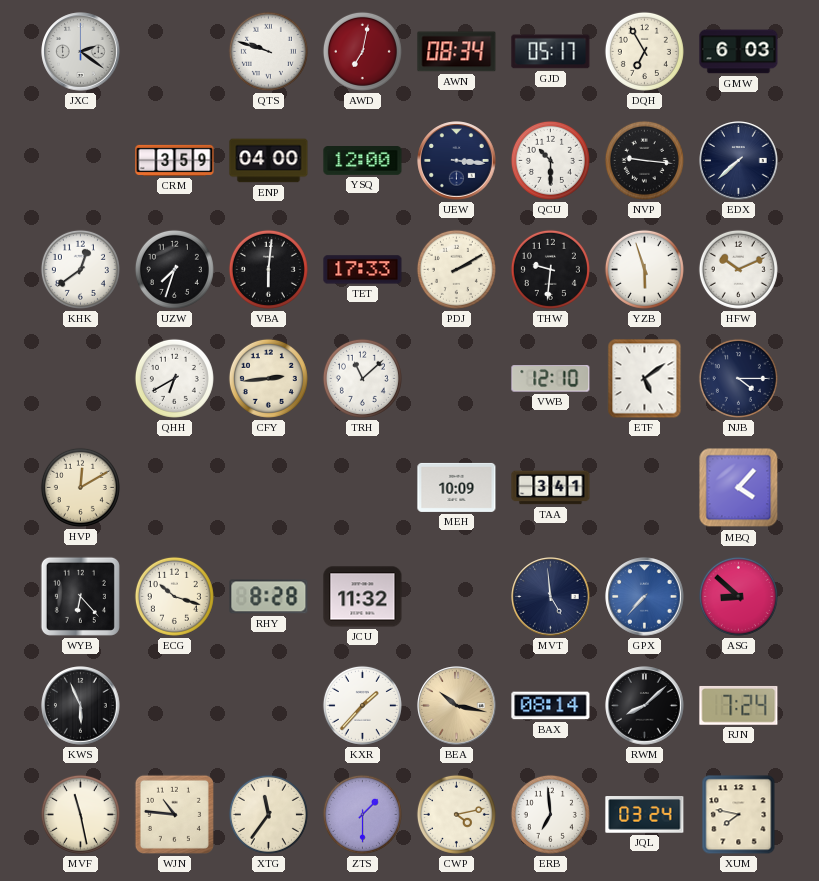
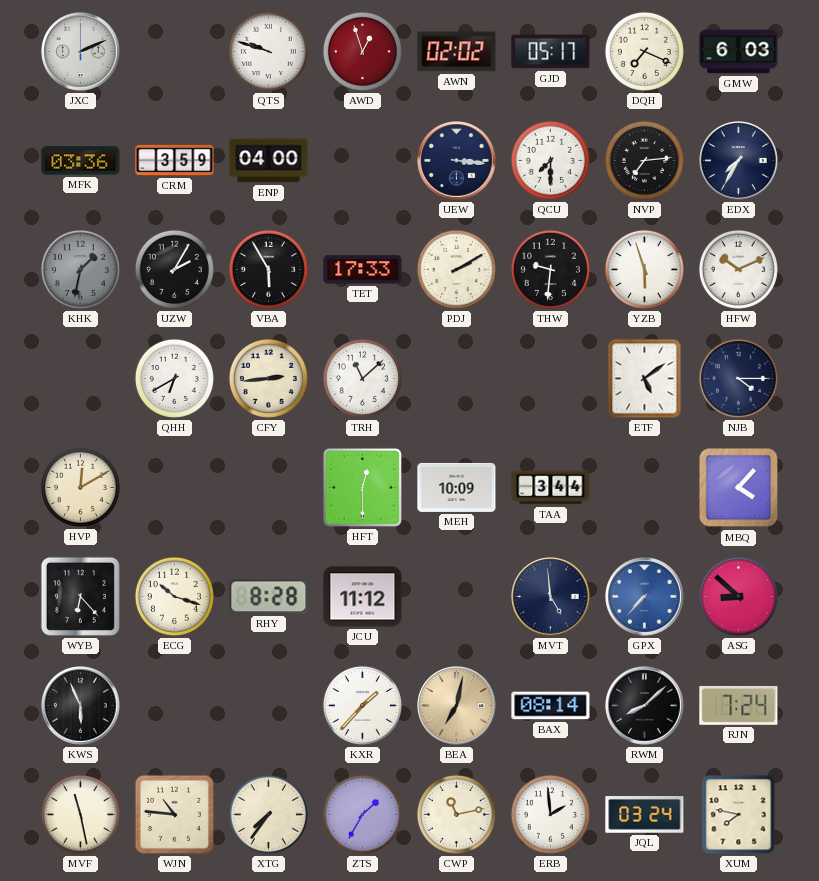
JXC: 2:21 -> 2:11
AWD: 7:02 -> 12:57
AWN: 08:34 -> 02:02
DQH: 6:55 -> 7:19
MFK: none -> 03:36
YSQ: 12:00 -> none
QCU: 10:30 -> 7:30
NVP: 9:16 -> 7:14
EDX: 7:38 -> 7:35
KHK: 12:39 -> 1:32
KHK dial: white -> grey
UZW: 7:33 -> 2:05
VBA: 6:01 -> 5:55
VWB: 12:10 -> none
HFT: none -> 12:30
TAA: 3:41 -> 3:44
JCU: 11:32 -> 11:12
BEA: 10:17 -> 7:02
XTG: 11:36 -> 7:36
ZTS: 1:30 -> 1:35
CWP: 4:13 -> 11:13
ERB: 6:59 -> 1:59
